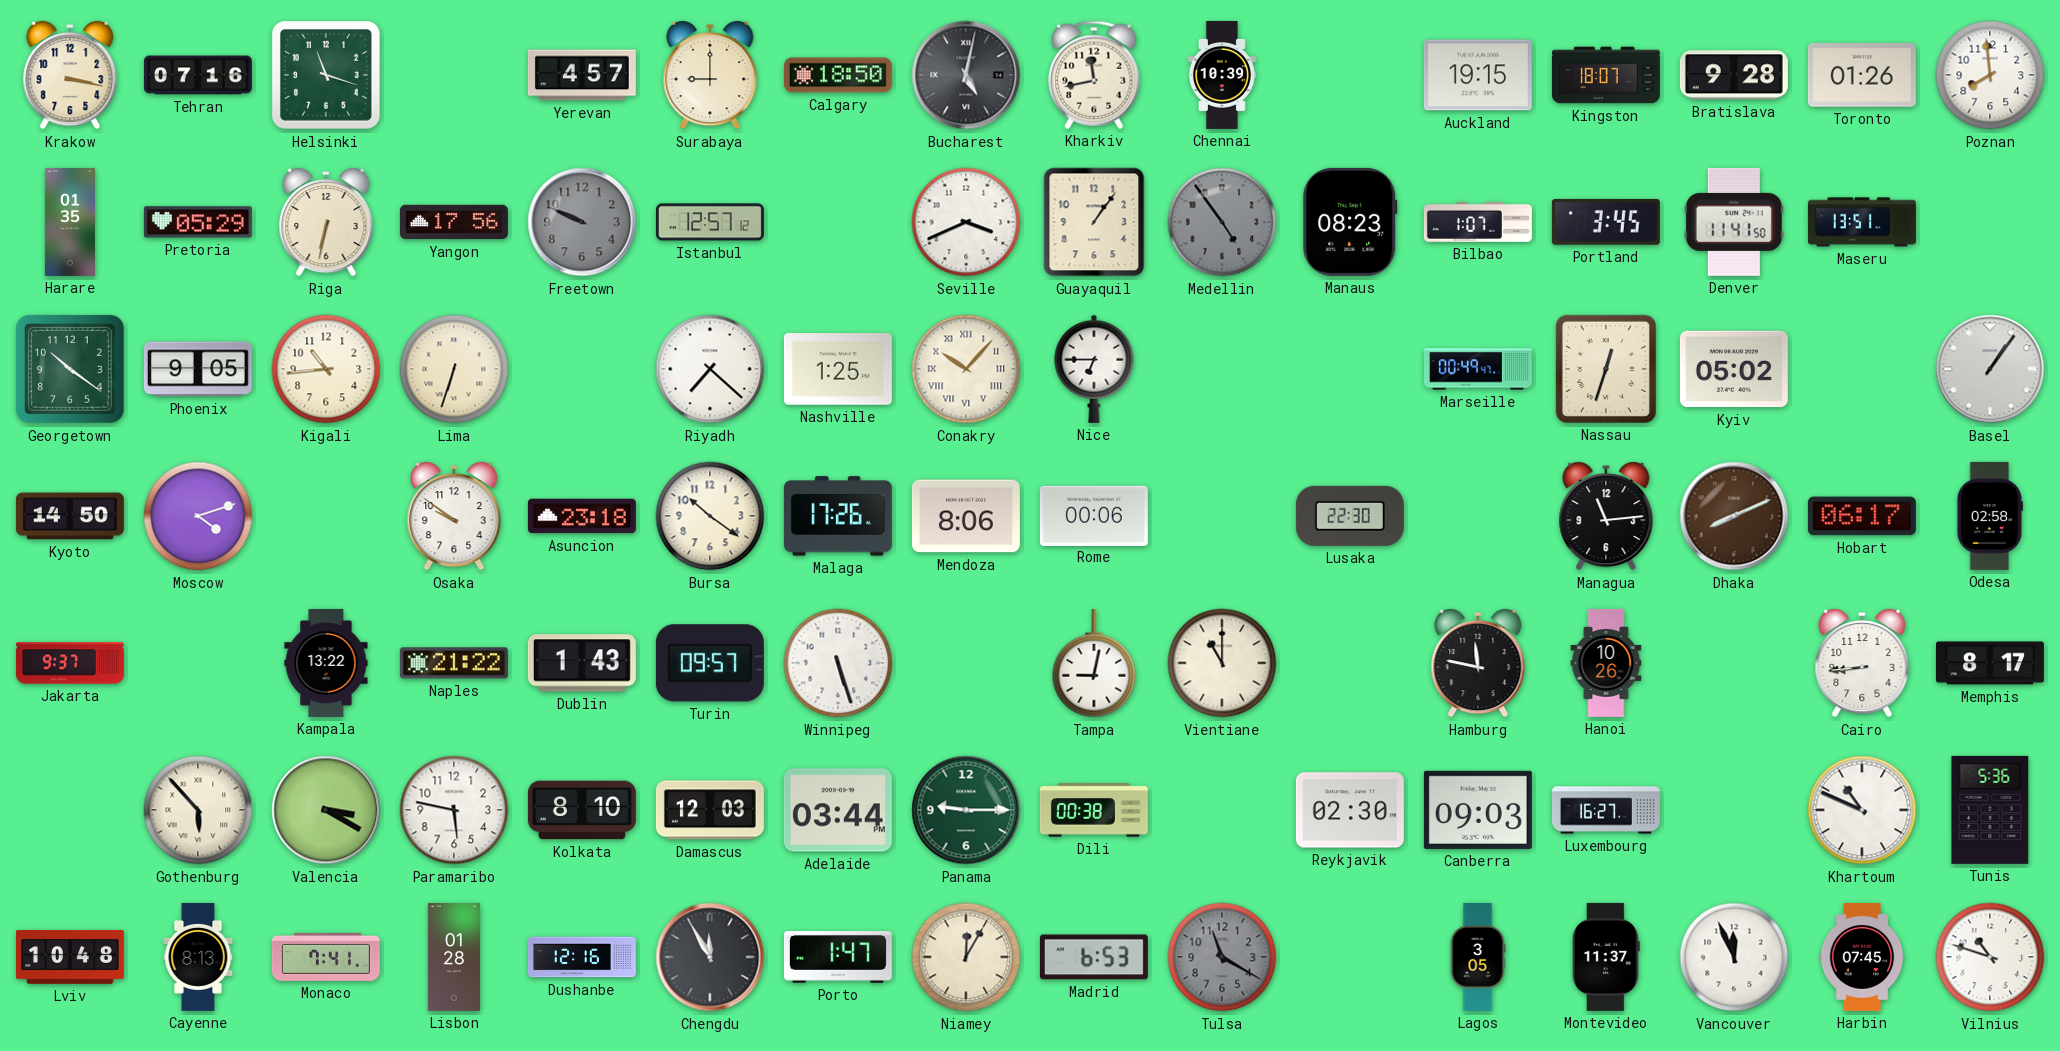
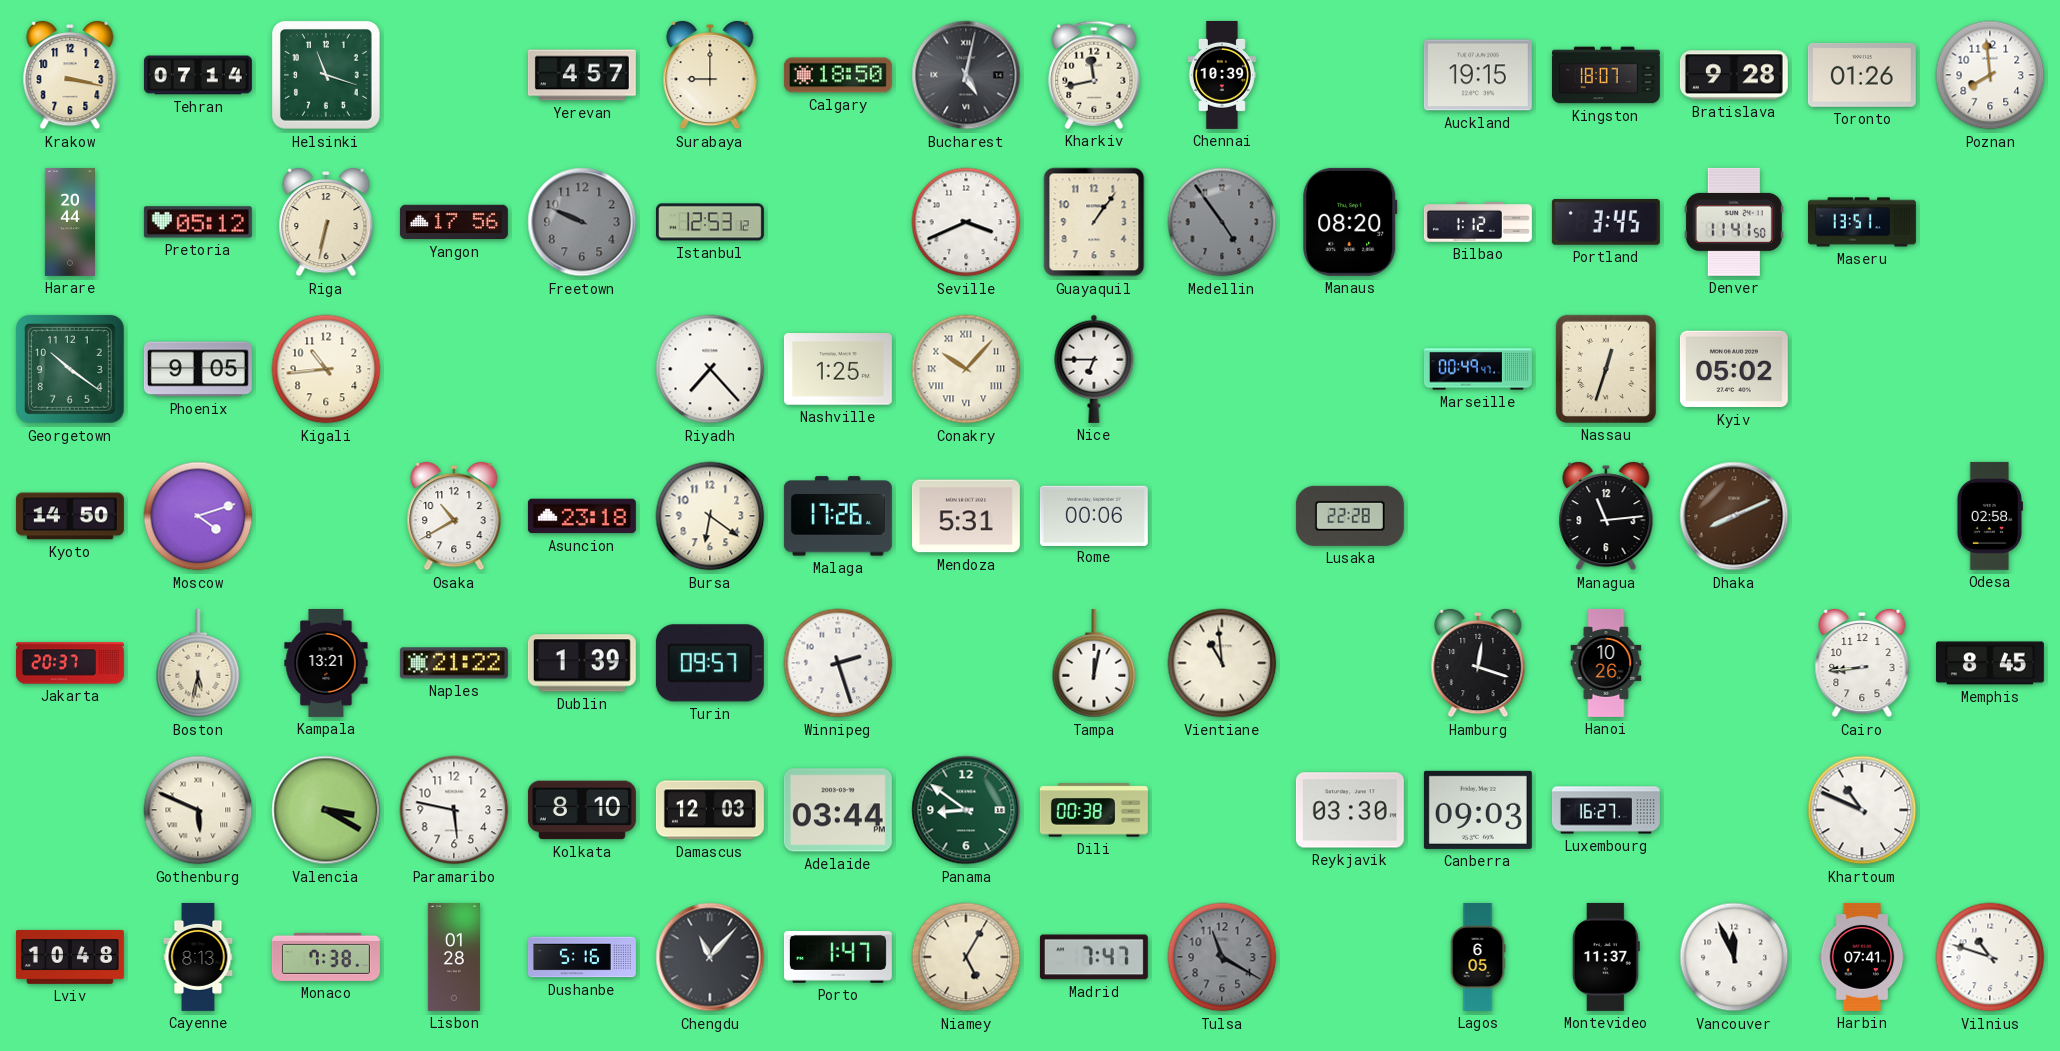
Tehran: 07:16 -> 07:14
Harare: 01:35 -> 20:44
Pretoria: 05:29 -> 05:12
Istanbul: 12:57 -> 12:53
Manaus: 08:23 -> 08:20
Bilbao: 1:07 -> 1:12
Lima: 6:33 -> none
Riyadh: 7:22 -> 7:23
Basel: 1:06 -> none
Osaka: 9:51 -> 10:40
Bursa: 10:21 -> 6:21
Mendoza: 8:06 -> 5:31
Lusaka: 22:30 -> 22:28
Hobart: 06:17 -> none
Jakarta: 9:37 -> 20:37
Boston: none -> 5:32
Kampala: 13:22 -> 13:21
Dublin: 1:43 -> 1:39
Winnipeg: 5:27 -> 2:27
Tampa: 9:02 -> 12:02
Vientiane: 11:00 -> 10:59
Hamburg: 11:47 -> 12:18
Memphis: 8:17 -> 8:45
Gothenburg: 5:53 -> 5:49
Panama: 9:15 -> 8:51
Reykjavik: 02:30 -> 03:30
Tunis: 5:36 -> none
Monaco: 7:41 -> 7:38
Dushanbe: 12:16 -> 5:16
Chengdu: 11:55 -> 11:07
Niamey: 12:05 -> 5:05
Madrid: 6:53 -> 7:47
Lagos: 3:05 -> 6:05
Harbin: 07:45 -> 07:41
